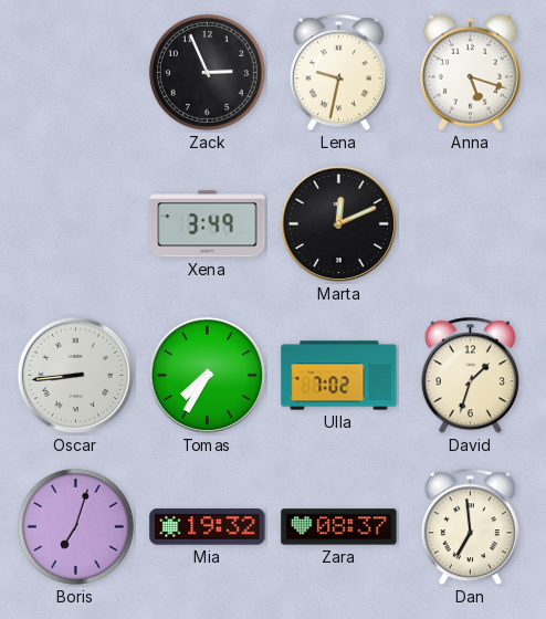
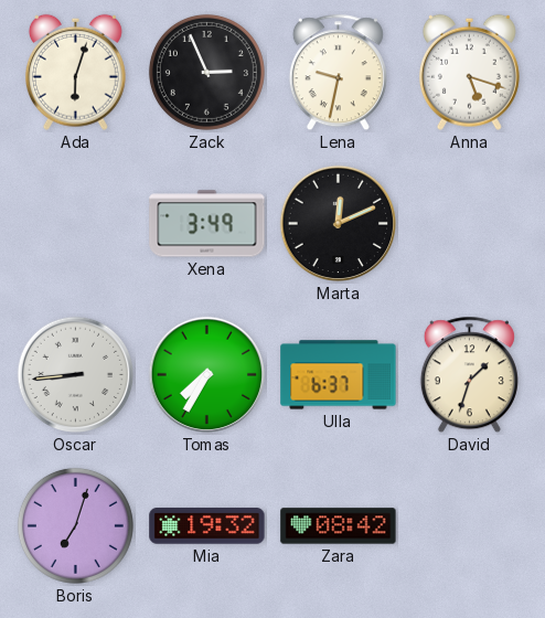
Ada: none -> 6:03
Ulla: 7:02 -> 6:37
Zara: 08:37 -> 08:42
Dan: 6:59 -> none
